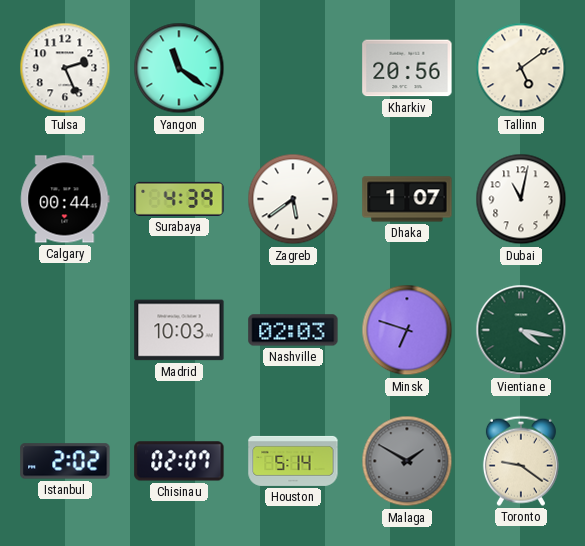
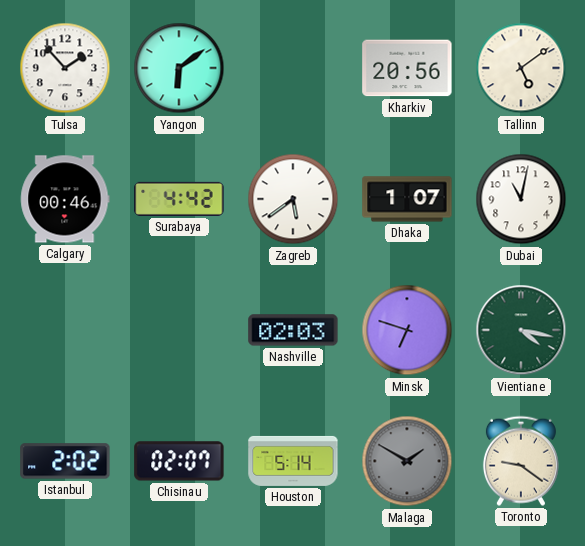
Tulsa: 2:26 -> 1:53
Yangon: 11:21 -> 6:09
Calgary: 00:44 -> 00:46
Surabaya: 4:39 -> 4:42
Madrid: 10:03 -> none
